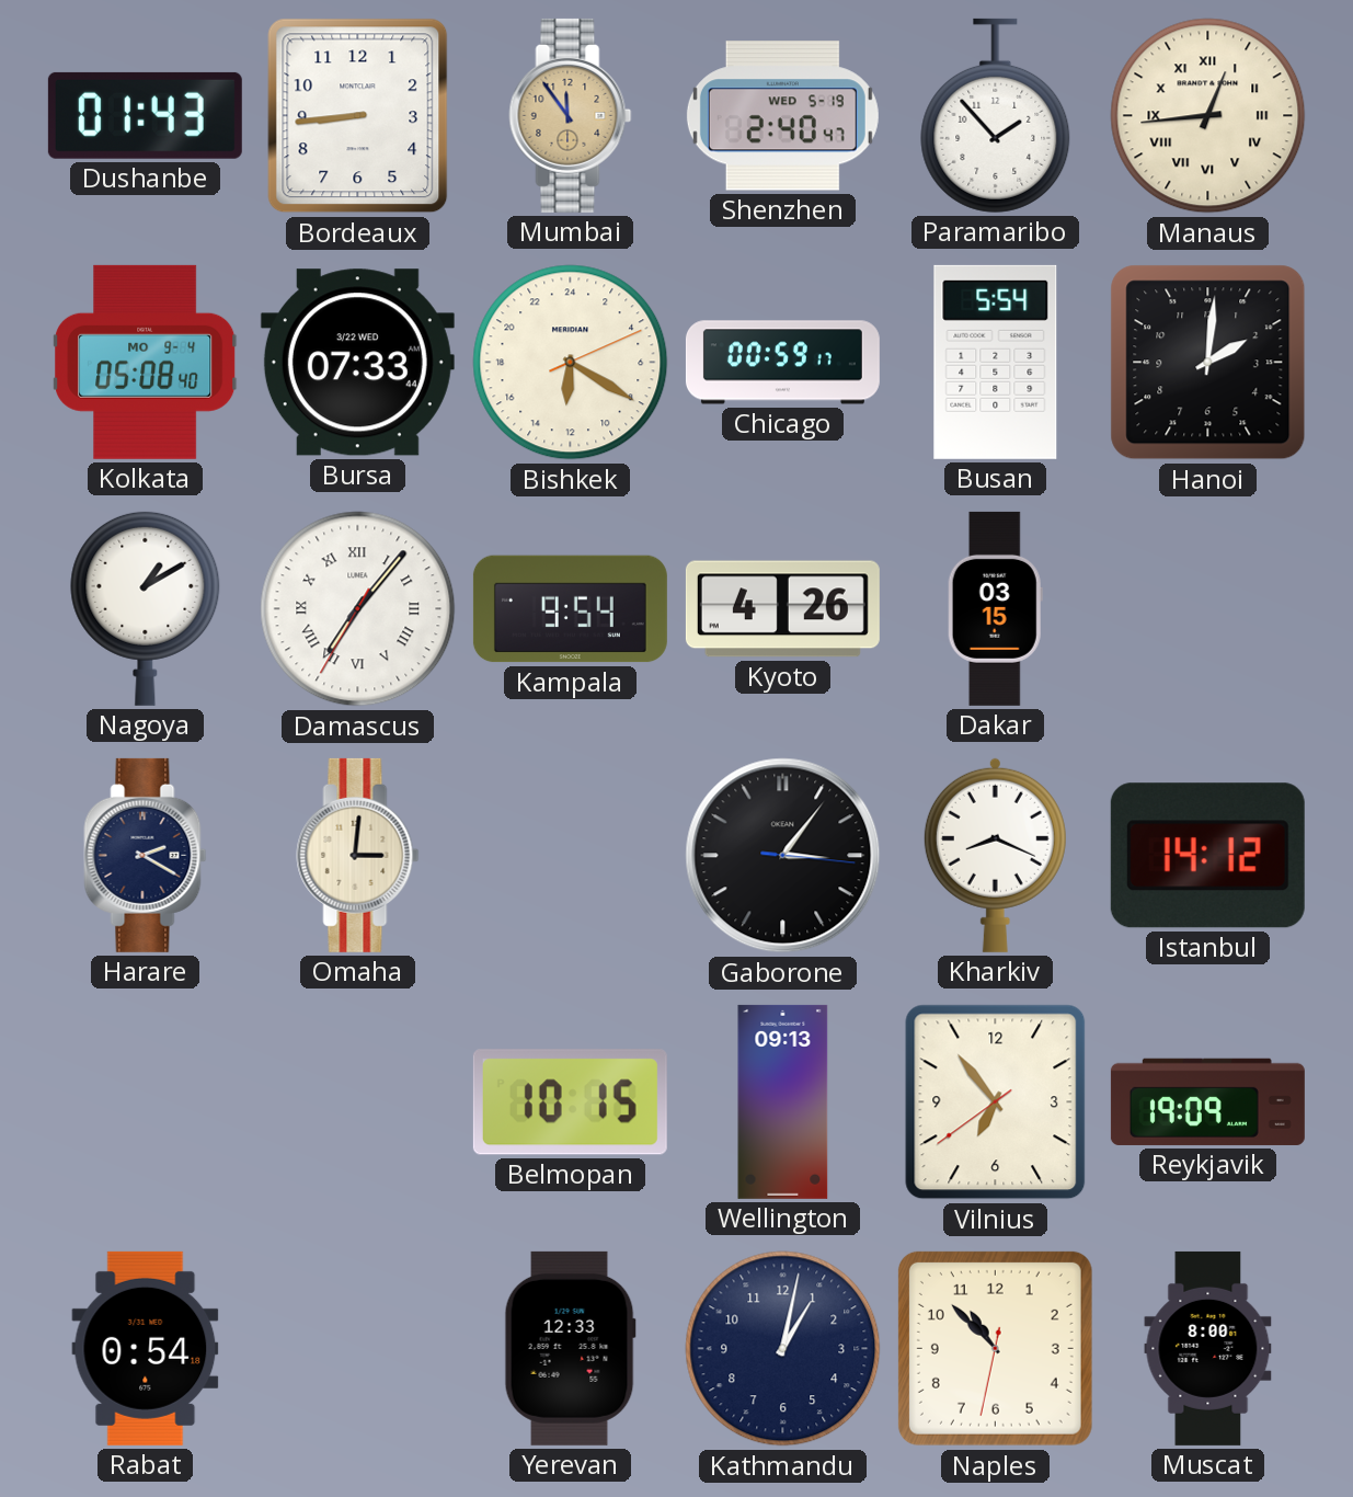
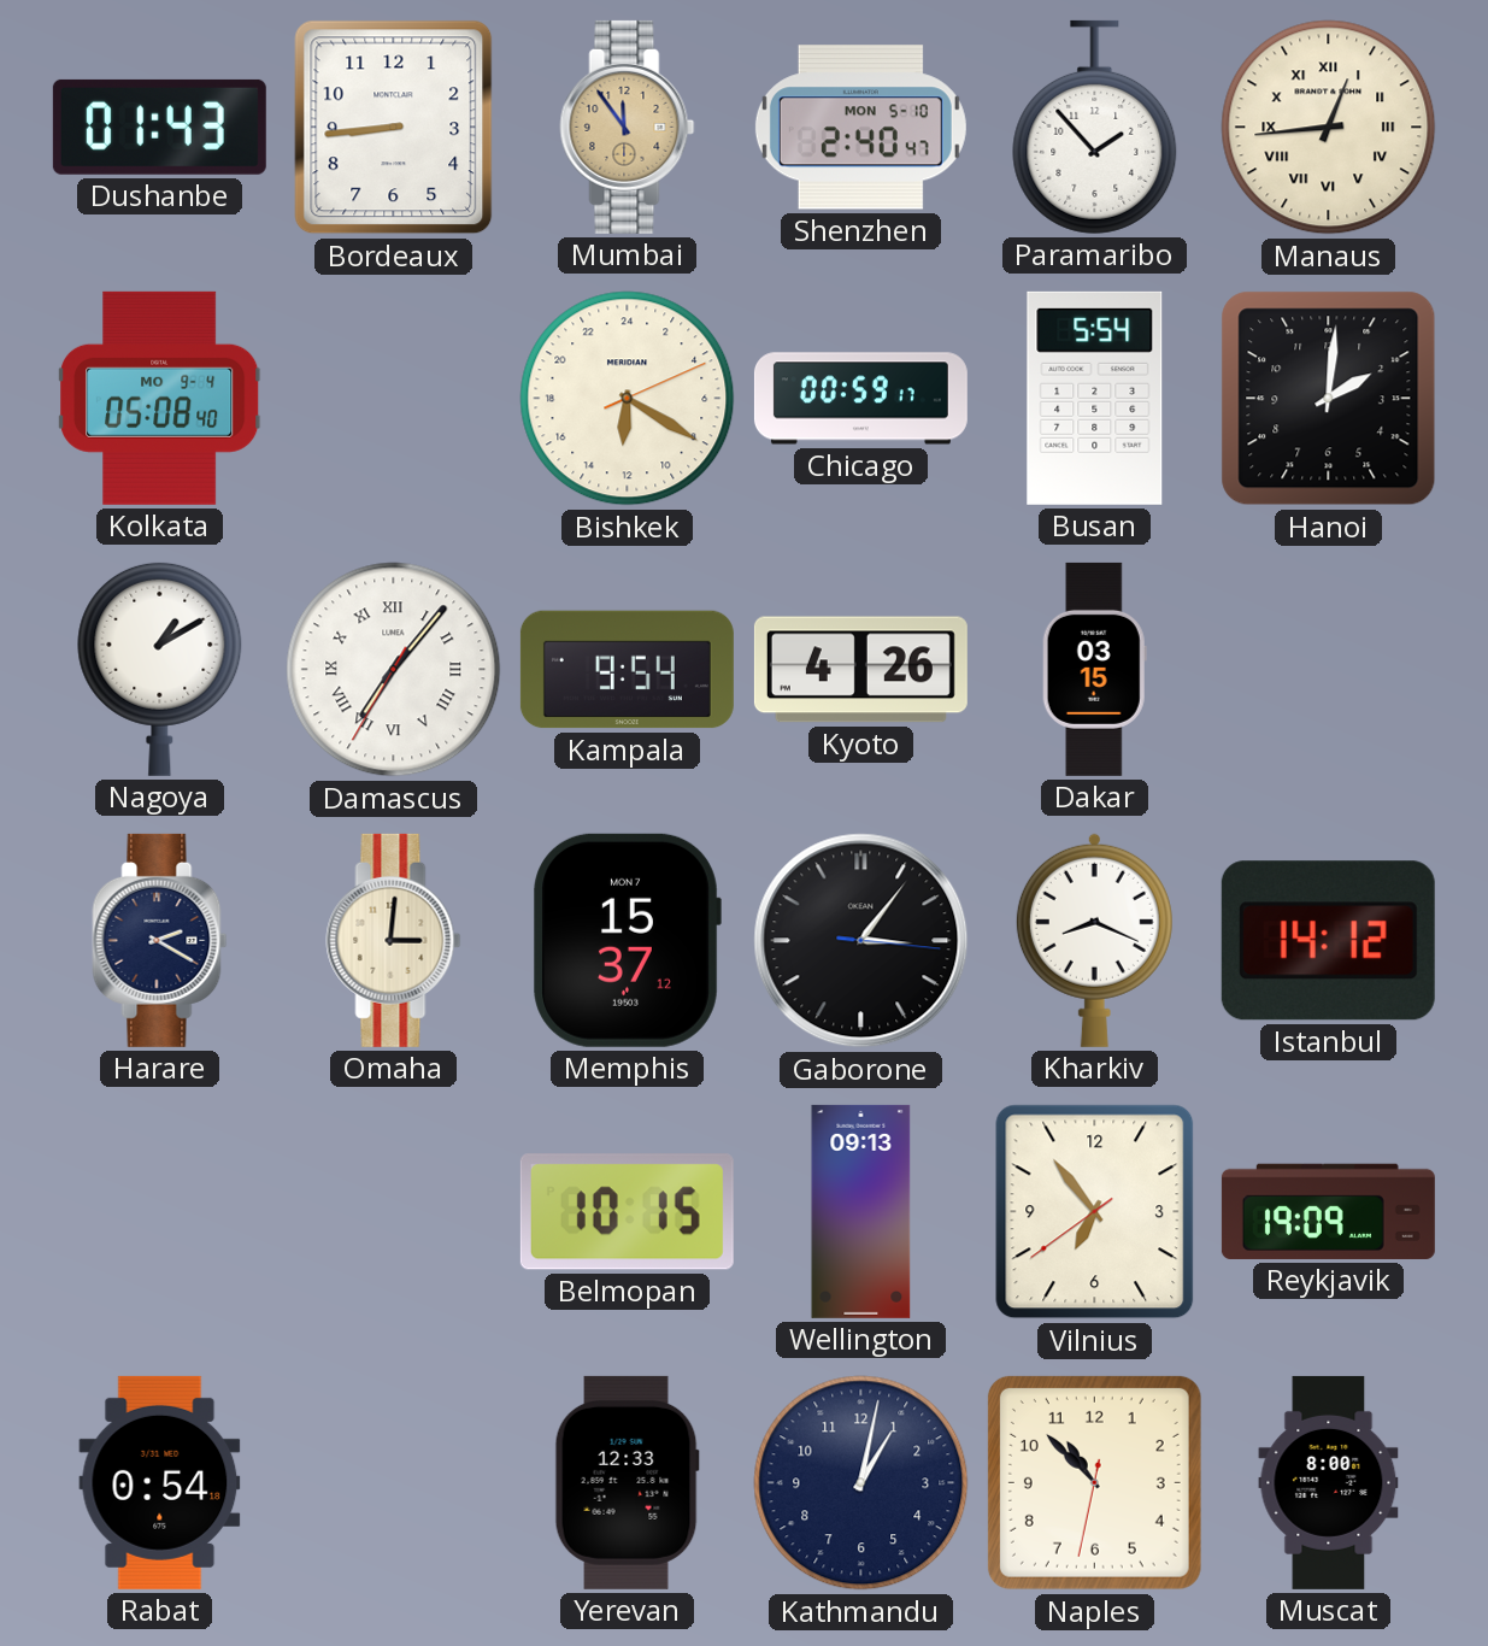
Shenzhen date: WED 5-19 -> MON 5-10
Bursa: 07:33 -> none
Memphis: none -> 15:37
